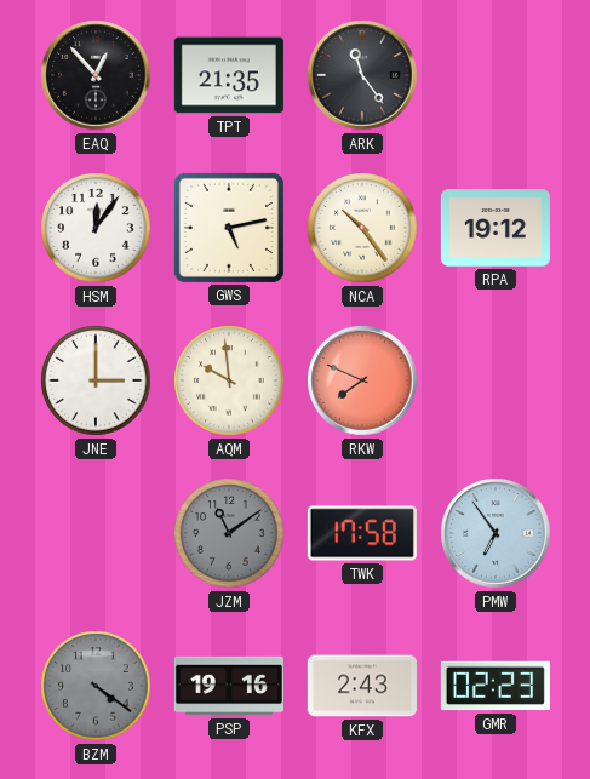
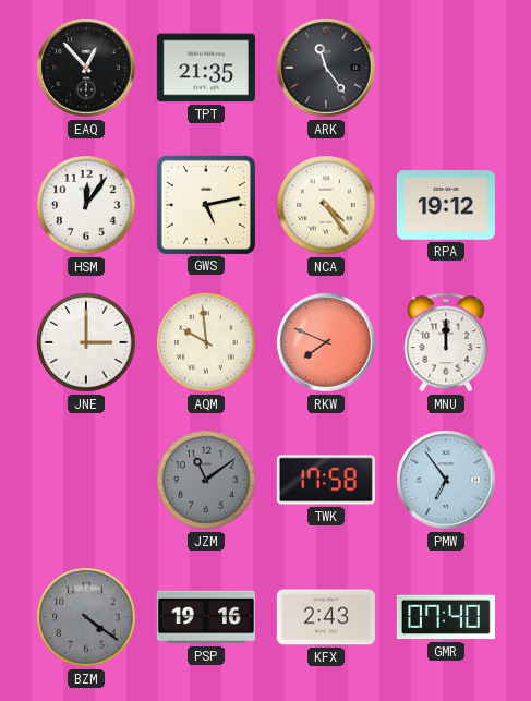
NCA: 10:24 -> 4:24
MNU: none -> 12:00
GMR: 02:23 -> 07:40
